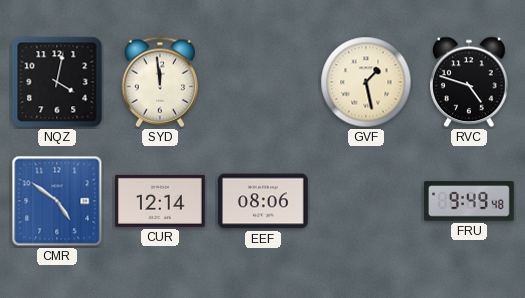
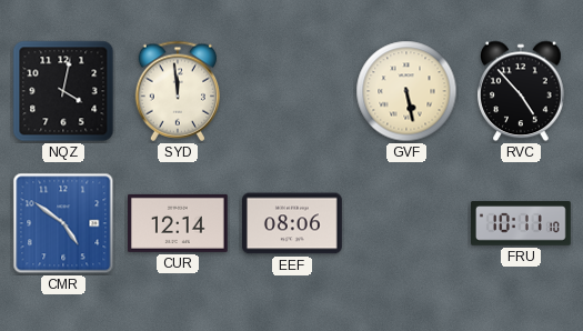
GVF: 1:28 -> 5:28
RVC: 4:48 -> 4:53
FRU: 9:49 -> 10:11
